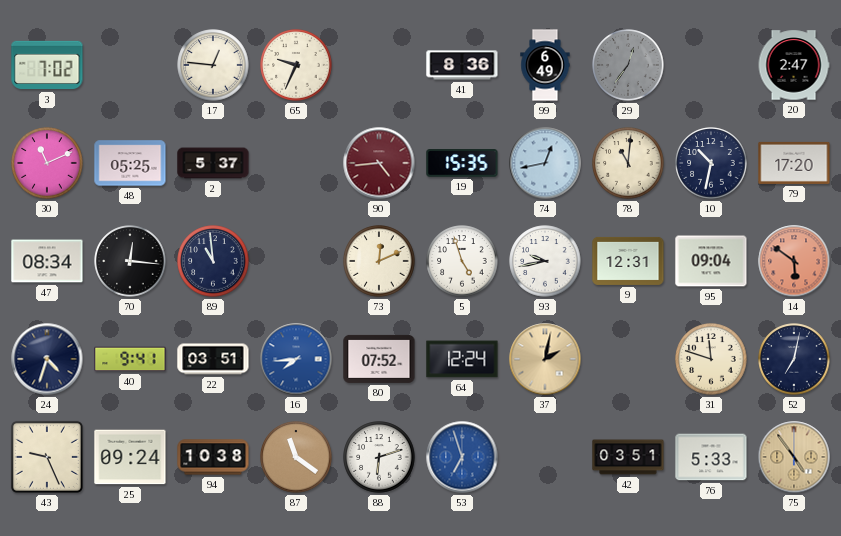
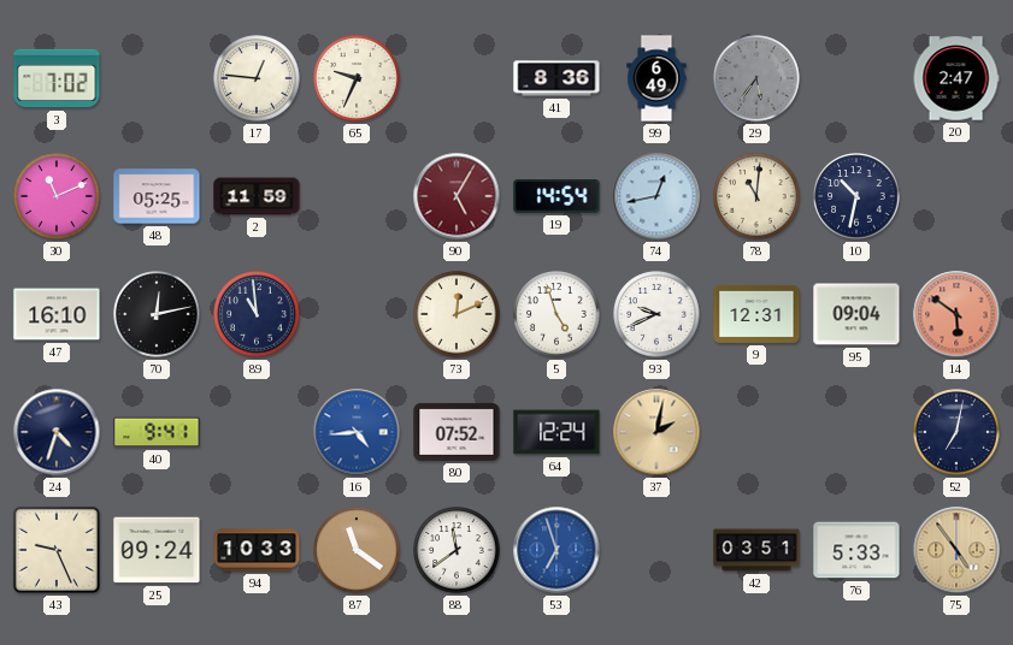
29: 12:36 -> 5:36
2: 5:37 -> 11:59
90: 4:44 -> 5:05
19: 15:35 -> 14:54
79: 17:20 -> none
47: 08:34 -> 16:10
70: 12:16 -> 12:13
93: 9:43 -> 9:41
22: 03:51 -> none
16: 7:44 -> 4:44
31: 11:48 -> none
94: 10:38 -> 10:33
88: 6:12 -> 11:39
